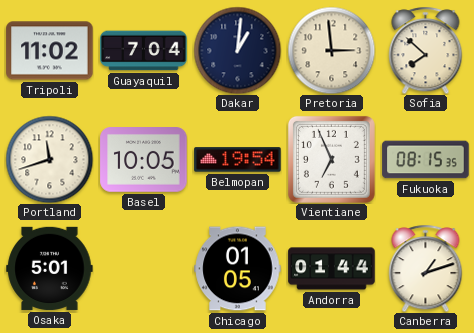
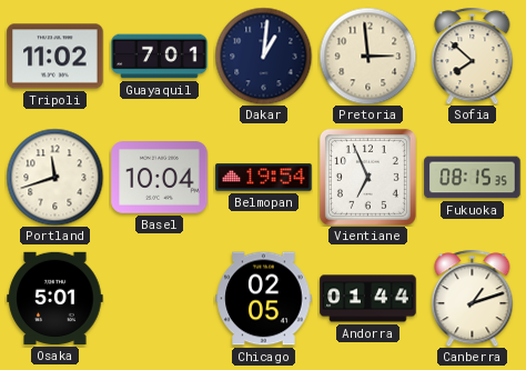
Guayaquil: 7:04 -> 7:01
Basel: 10:05 -> 10:04
Chicago: 01:05 -> 02:05
